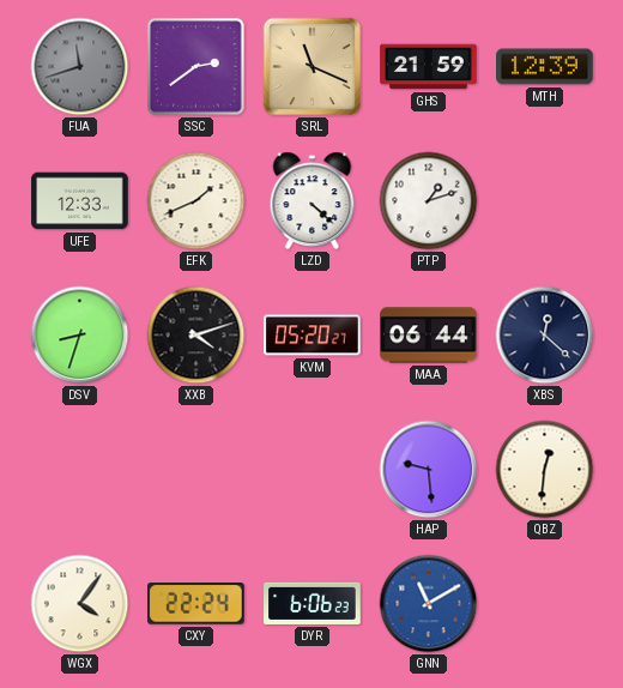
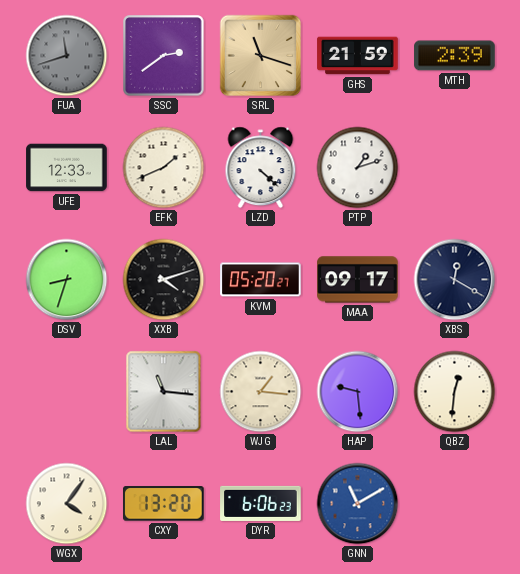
SRL: 11:19 -> 11:18
MTH: 12:39 -> 2:39
MAA: 06:44 -> 09:17
XBS: 12:22 -> 12:20
LAL: none -> 11:16
WJG: none -> 1:16
CXY: 22:24 -> 13:20
